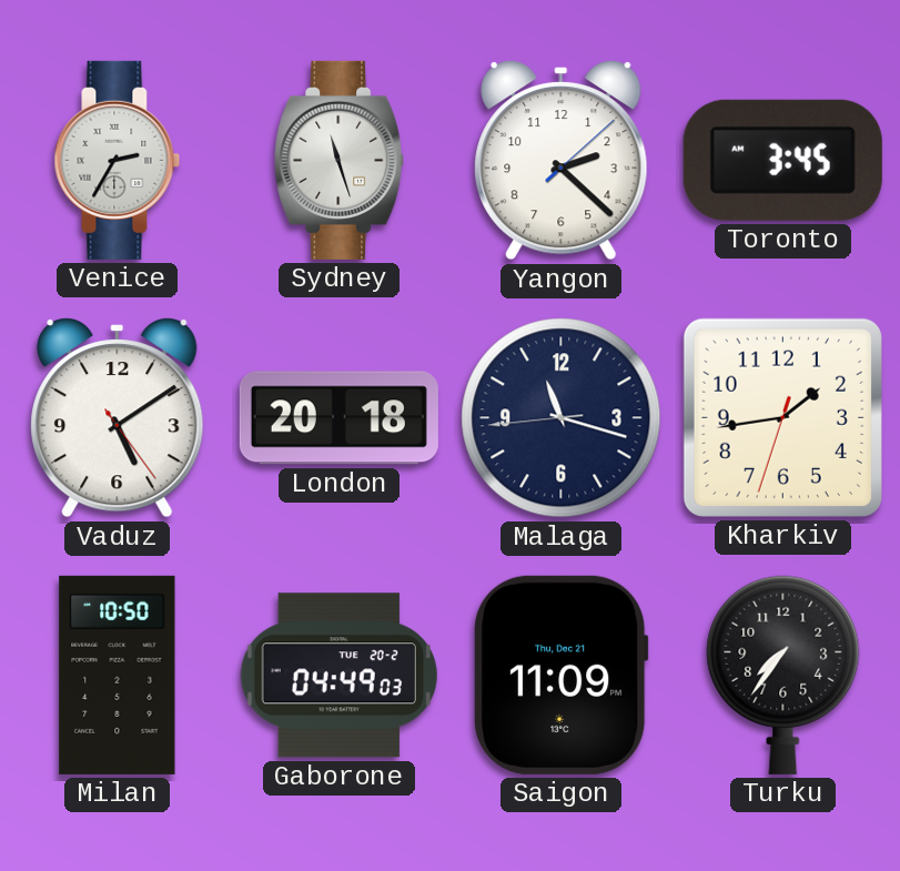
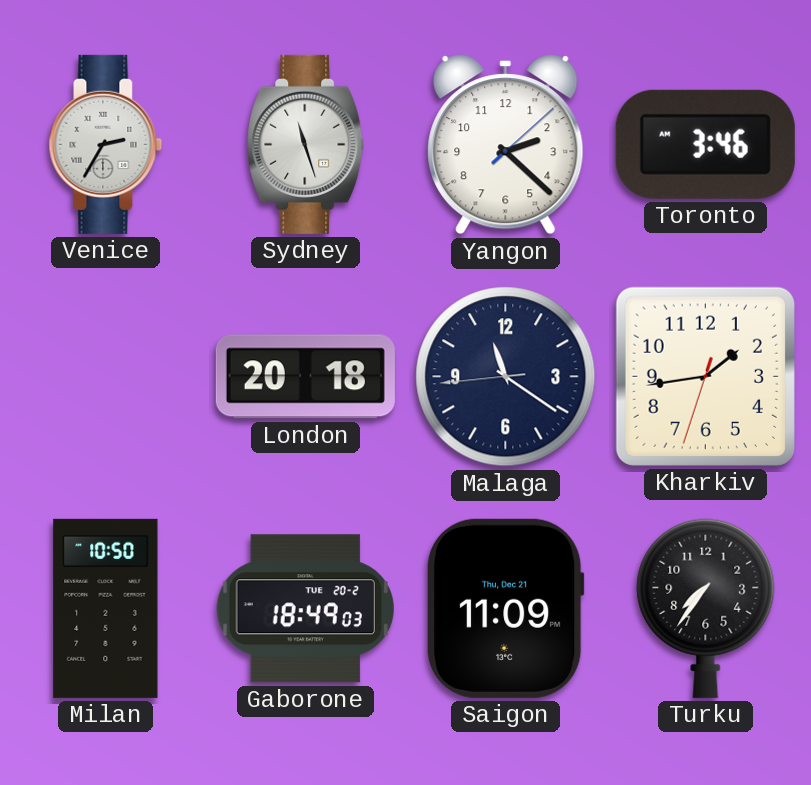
Toronto: 3:45 -> 3:46
Vaduz: 5:09 -> none
Malaga: 11:17 -> 11:20
Gaborone: 04:49 -> 18:49
